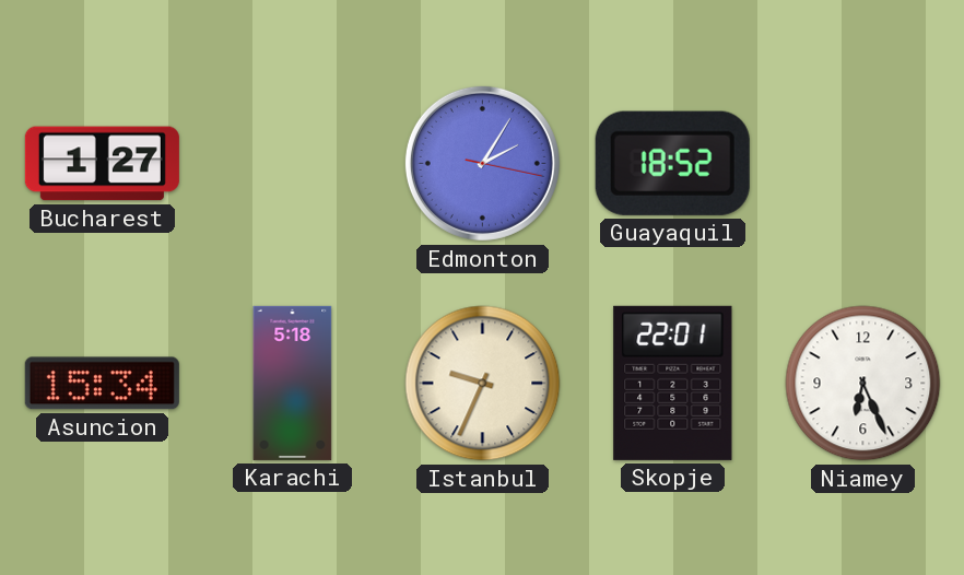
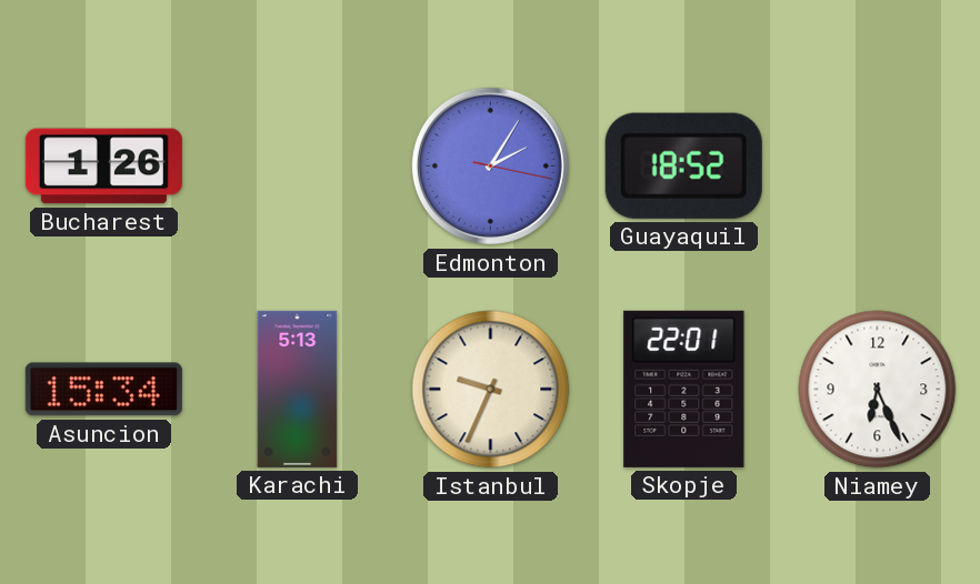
Bucharest: 1:27 -> 1:26
Karachi: 5:18 -> 5:13
